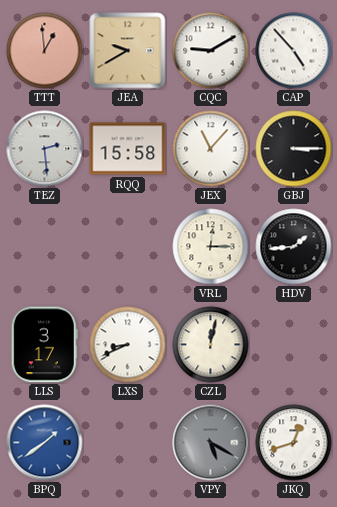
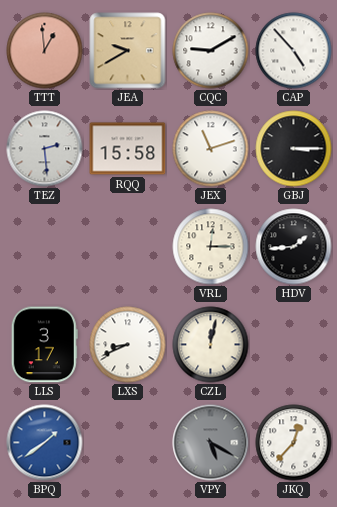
JEX: 11:07 -> 11:12
JKQ: 12:42 -> 12:37
